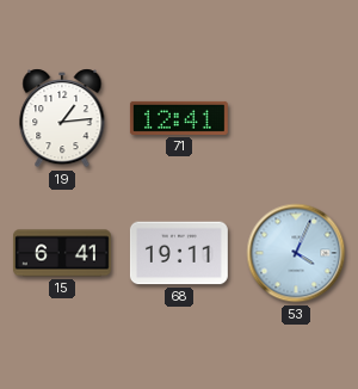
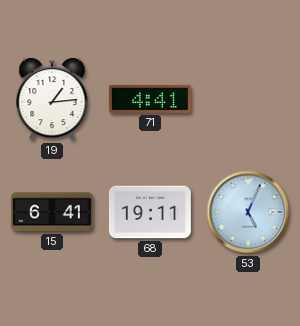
71: 12:41 -> 4:41
53: 4:04 -> 5:04
